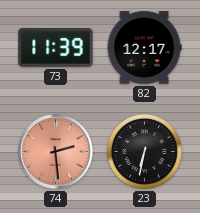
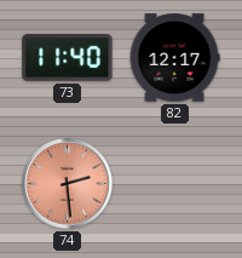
73: 11:39 -> 11:40
23: 6:32 -> none
